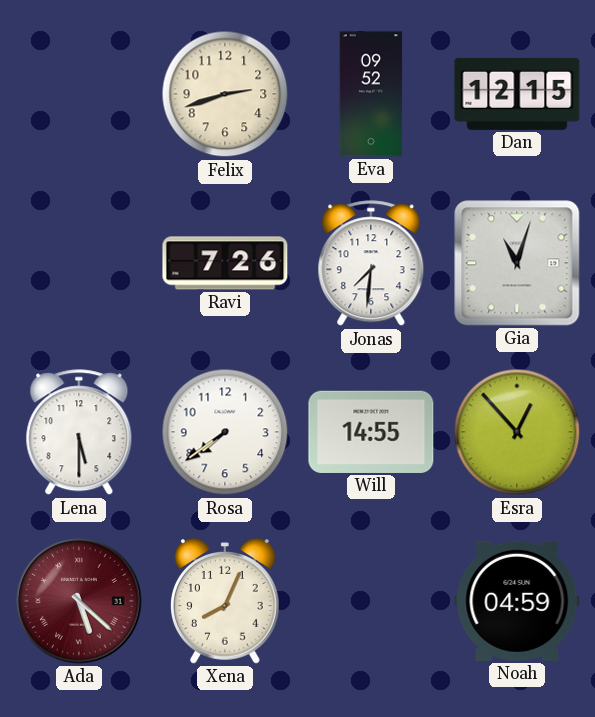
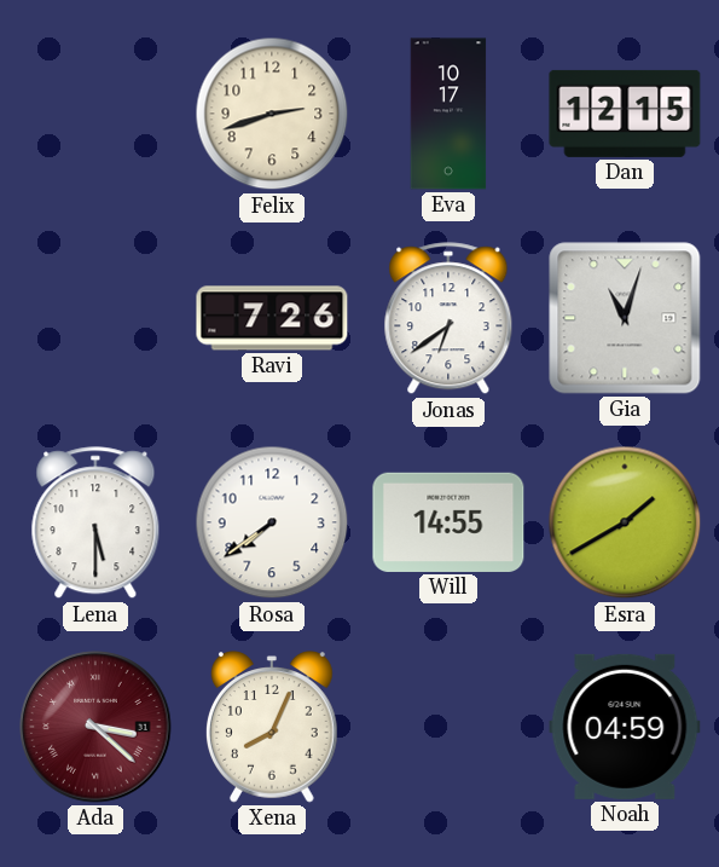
Eva: 09:52 -> 10:17
Jonas: 7:31 -> 6:39
Esra: 12:53 -> 1:40
Ada: 5:22 -> 3:22
